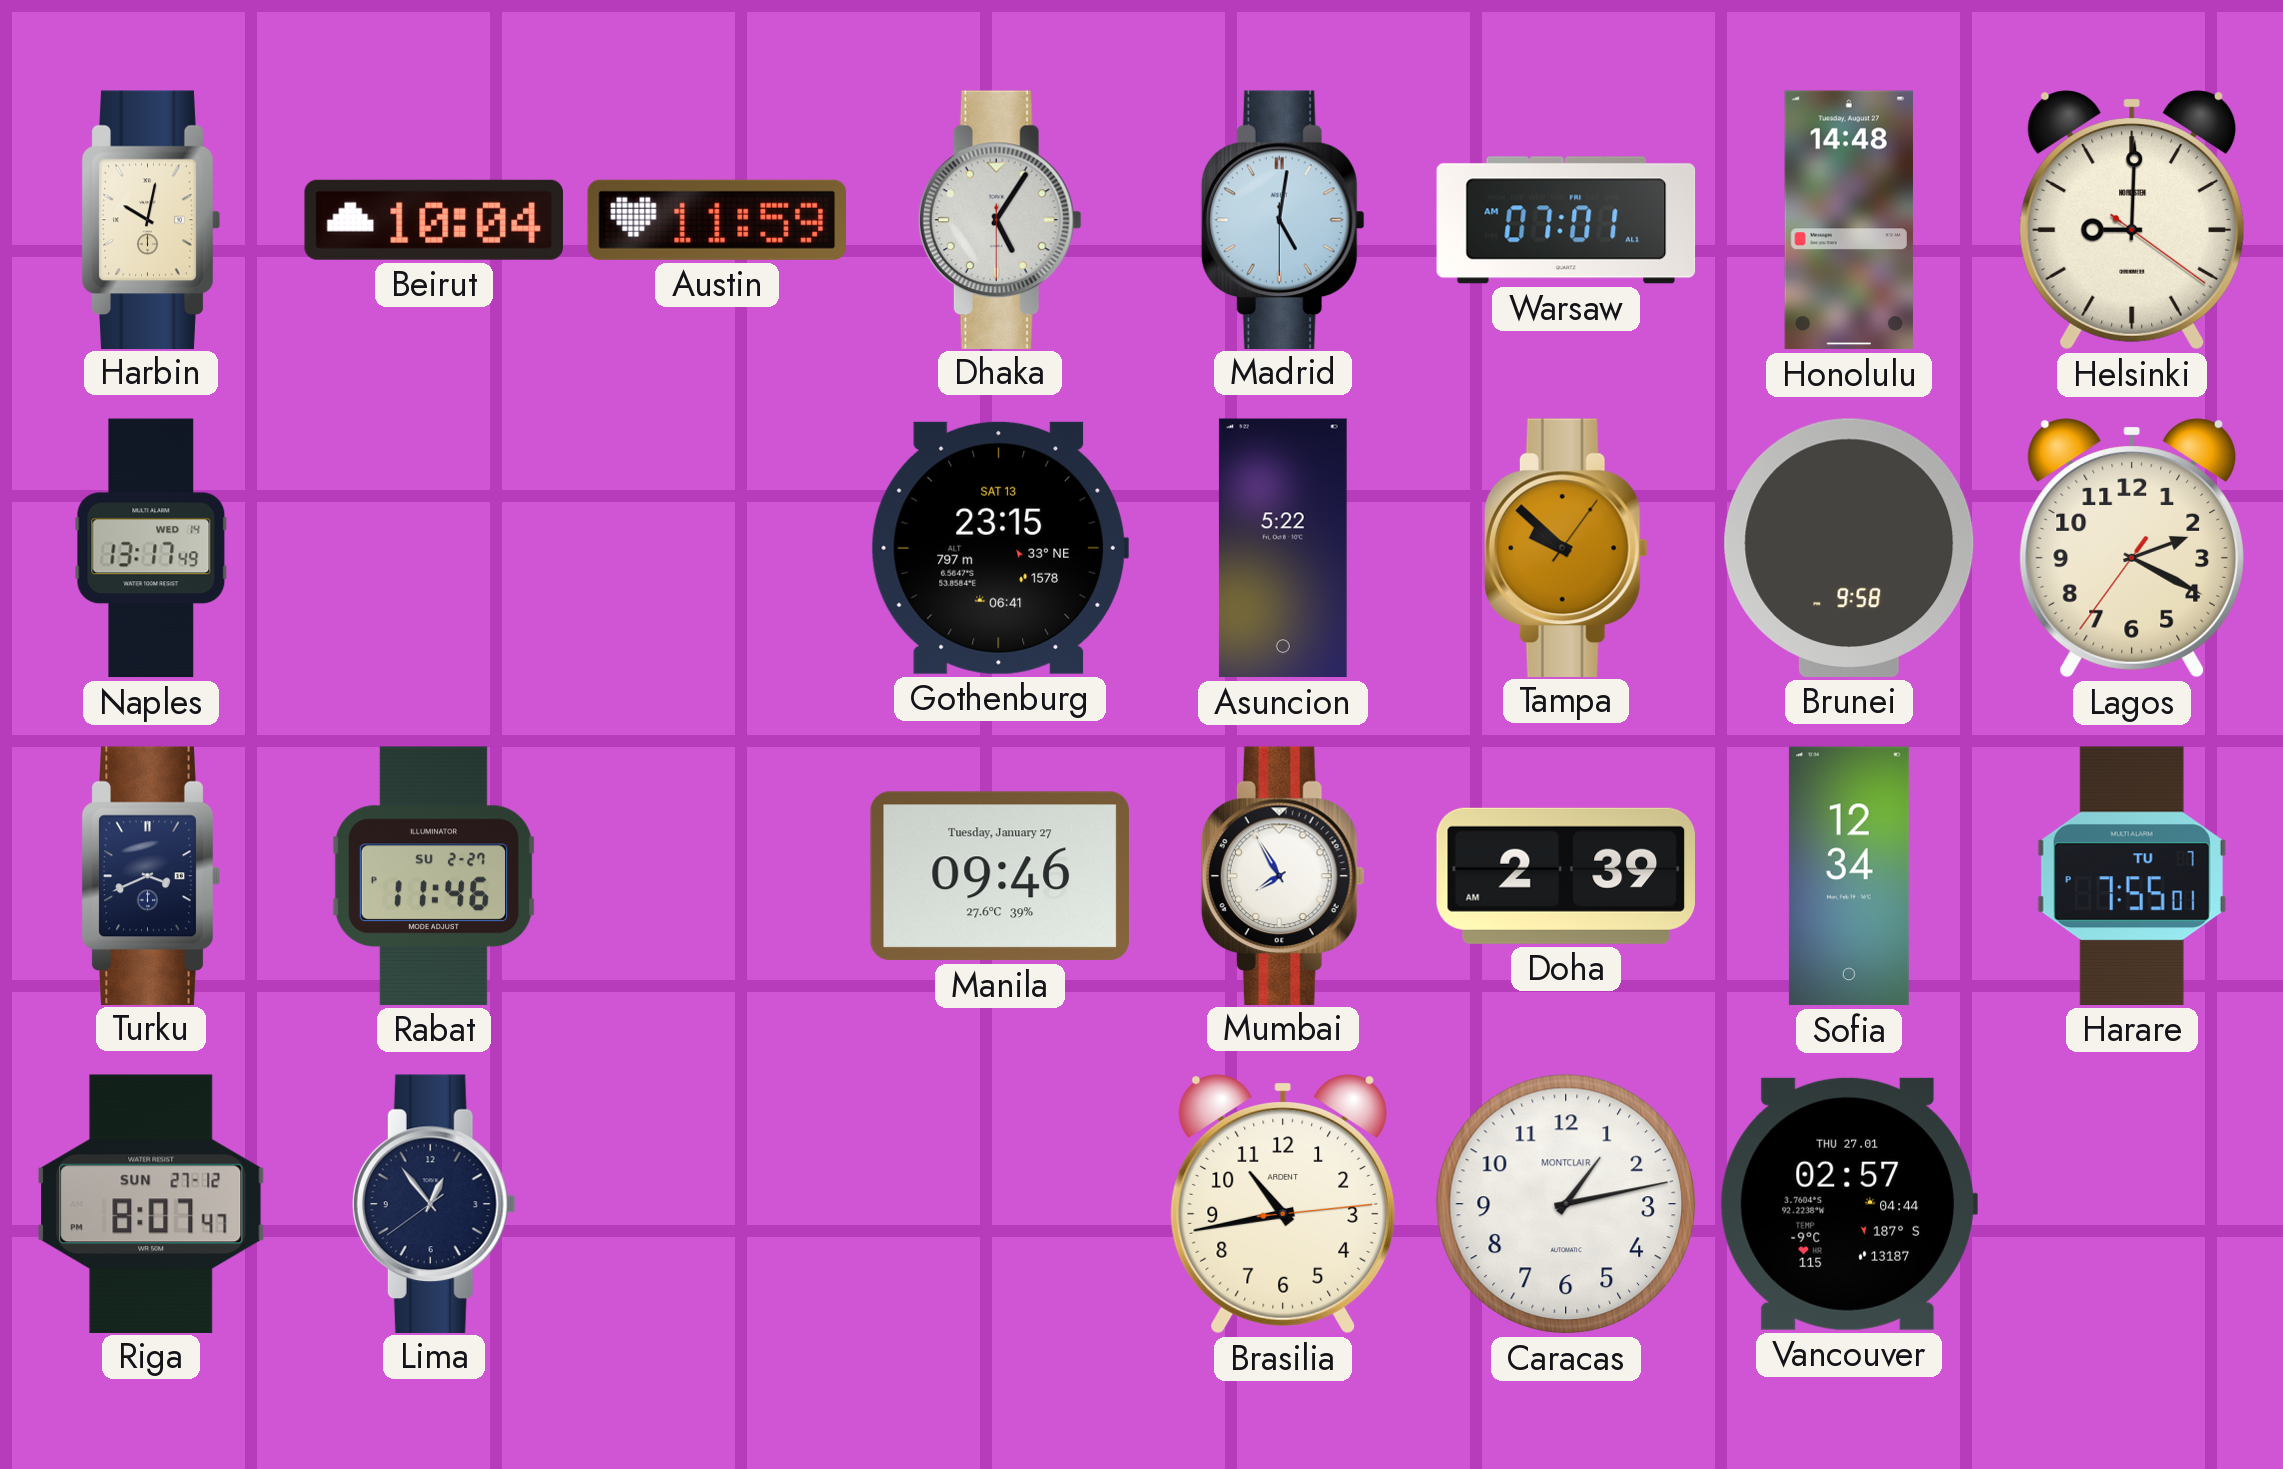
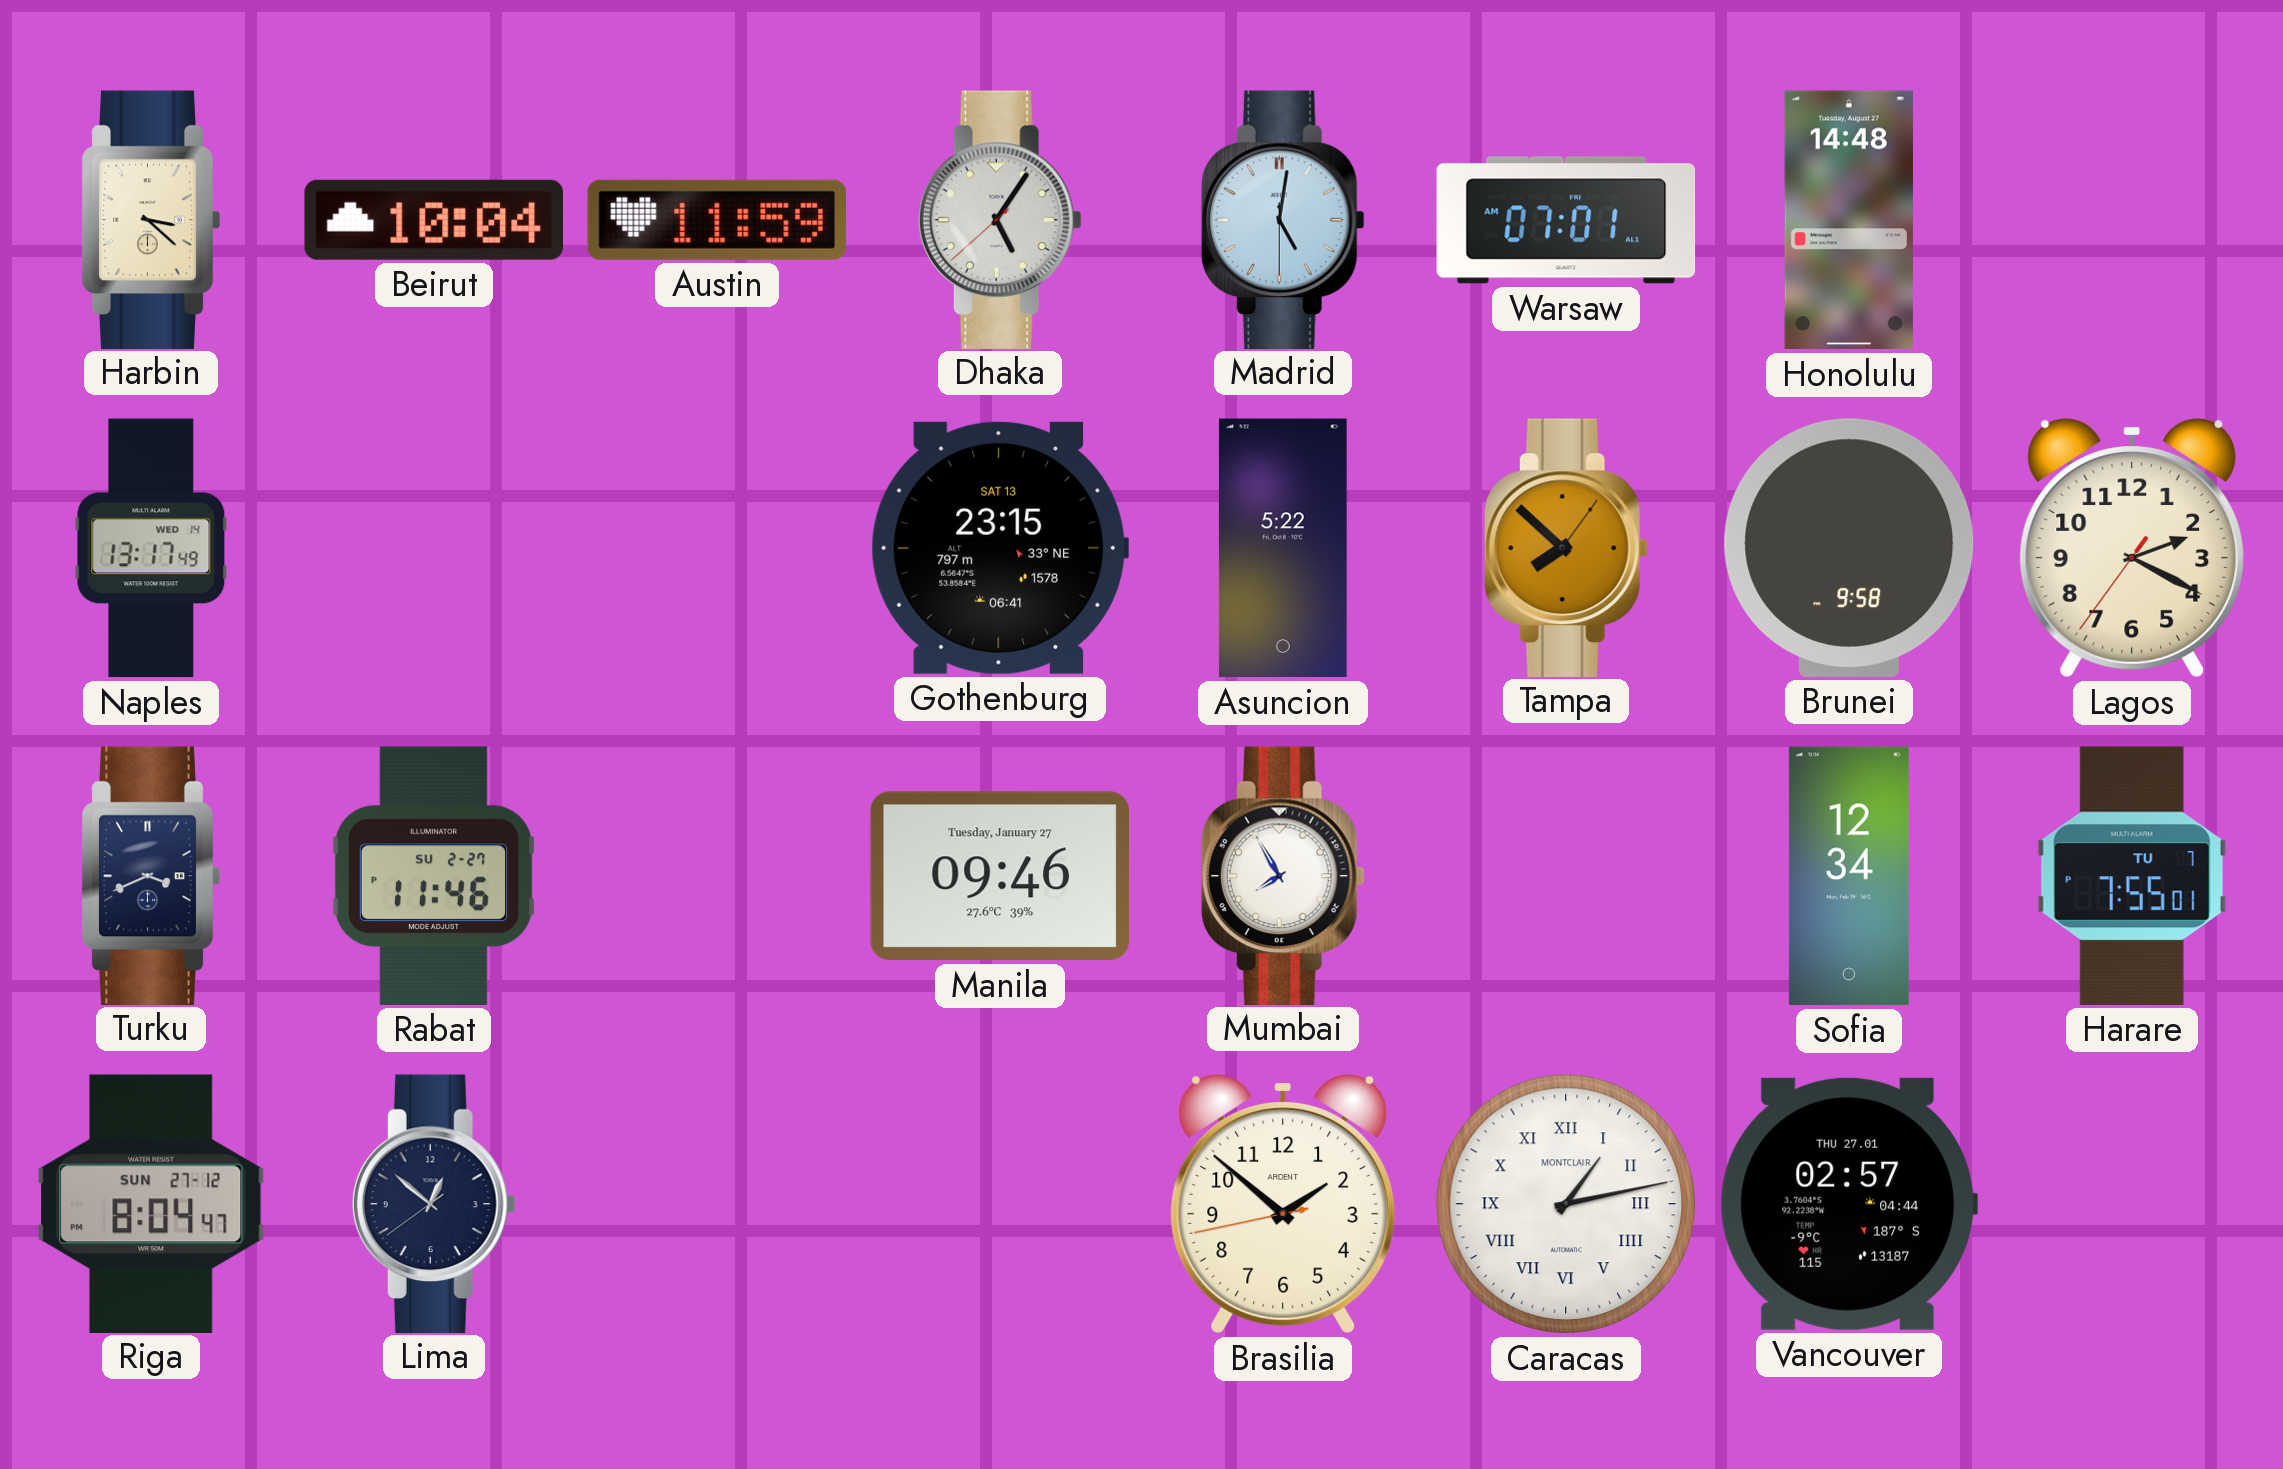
Harbin: 10:02 -> 3:22
Dhaka: 5:05:30 -> 5:05:38
Helsinki: 9:00 -> none
Tampa: 9:52 -> 7:52
Doha: 2:39 -> none
Riga: 8:07 -> 8:04
Lima: 12:53 -> 12:51
Brasilia: 10:43 -> 1:51
Caracas numerals: Arabic -> Roman
